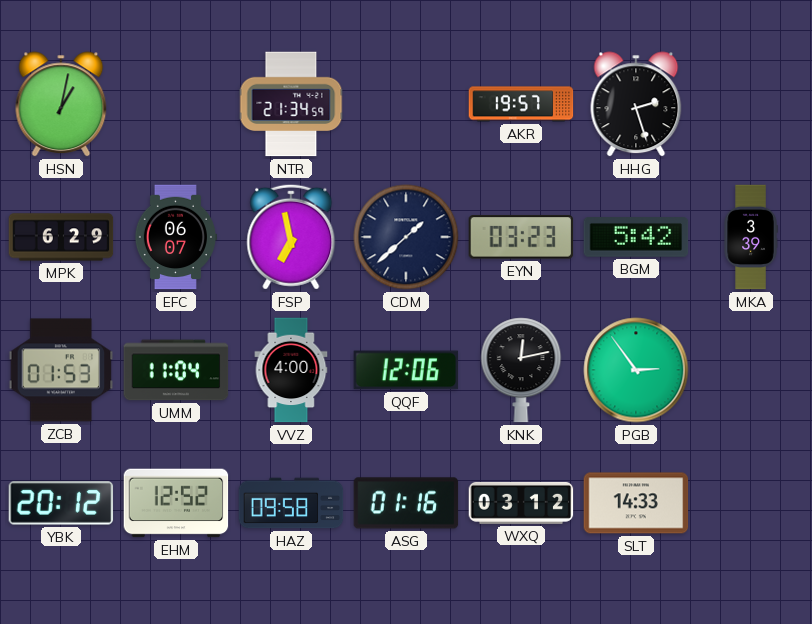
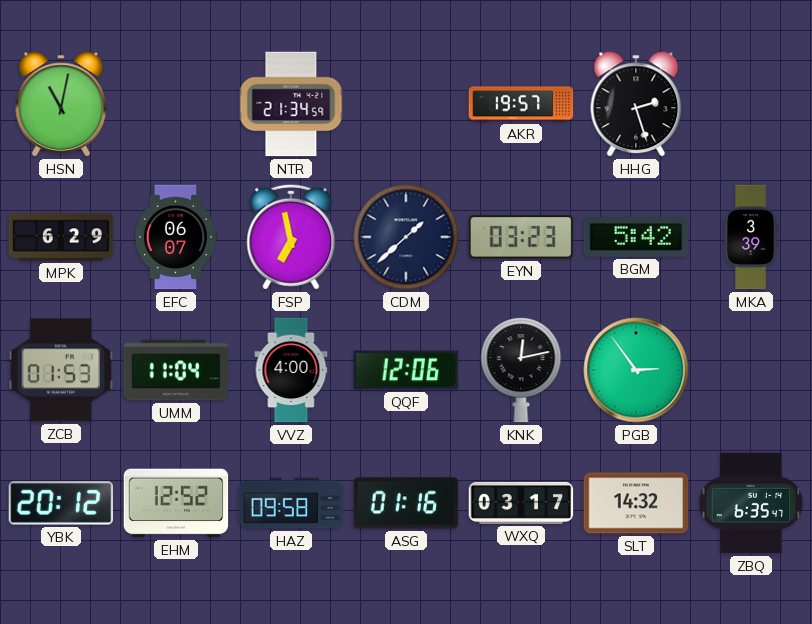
HSN: 1:02 -> 11:02
WXQ: 03:12 -> 03:17
SLT: 14:33 -> 14:32
ZBQ: none -> 6:35
